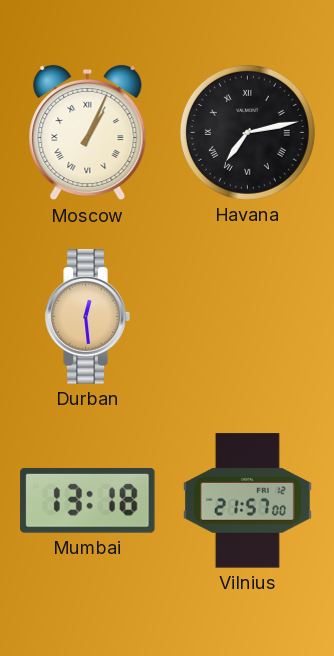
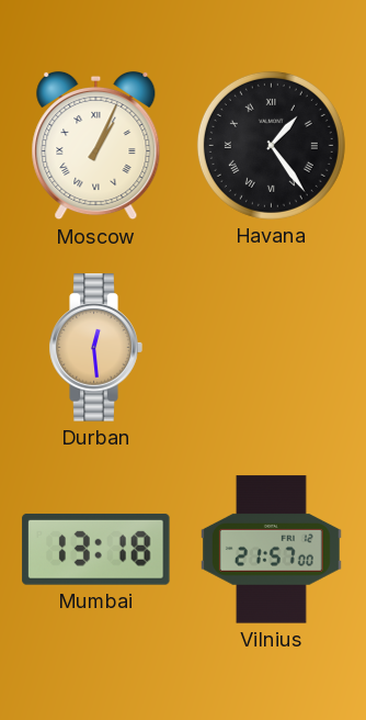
Havana: 7:13 -> 1:24
